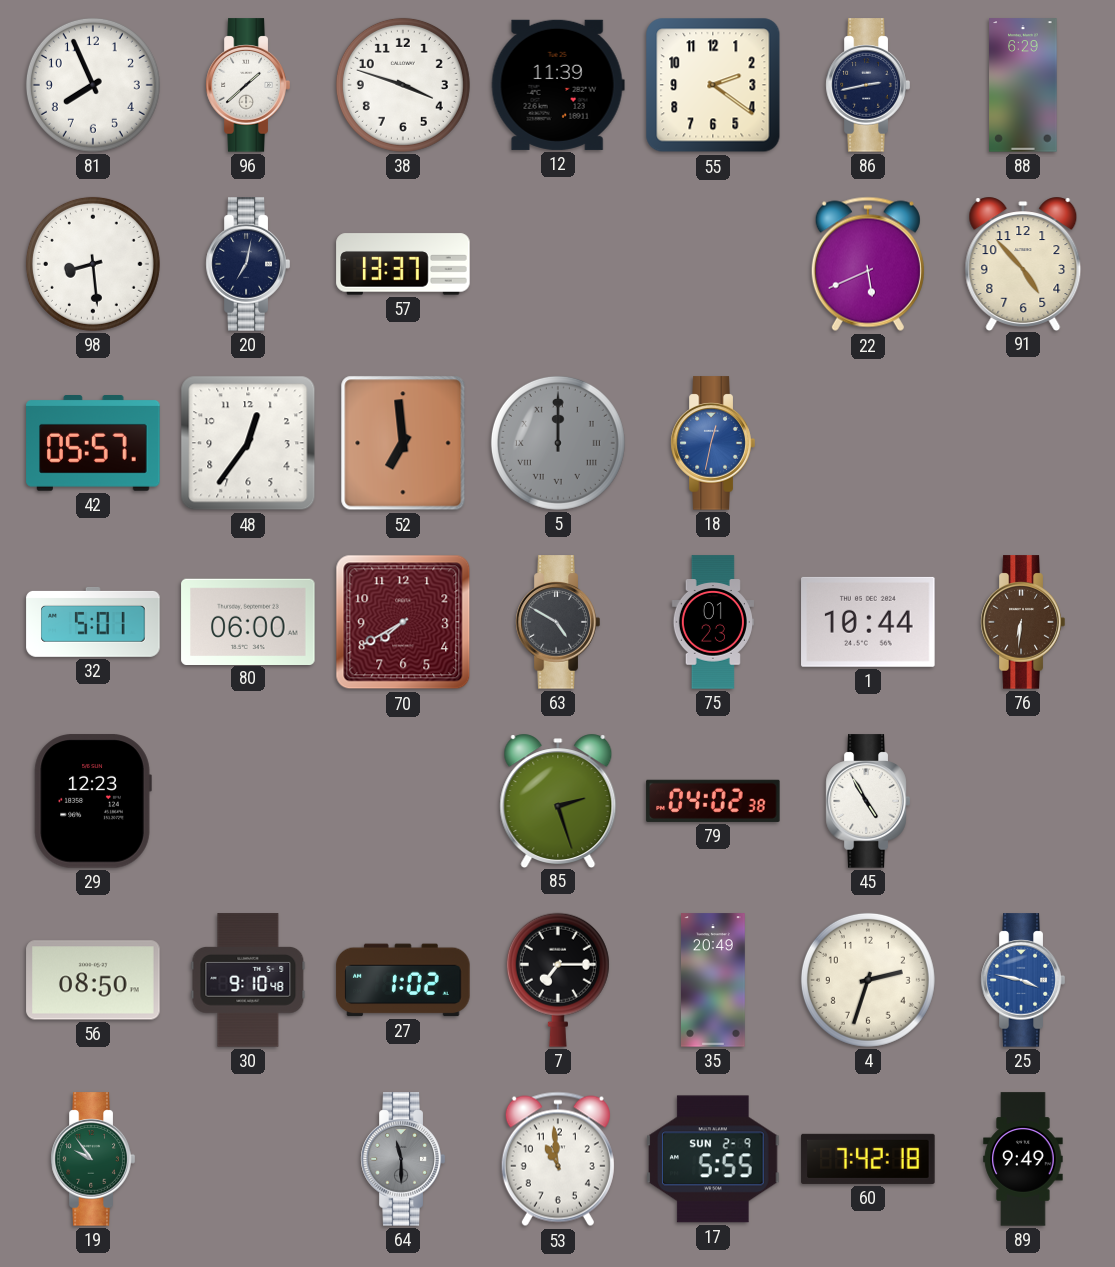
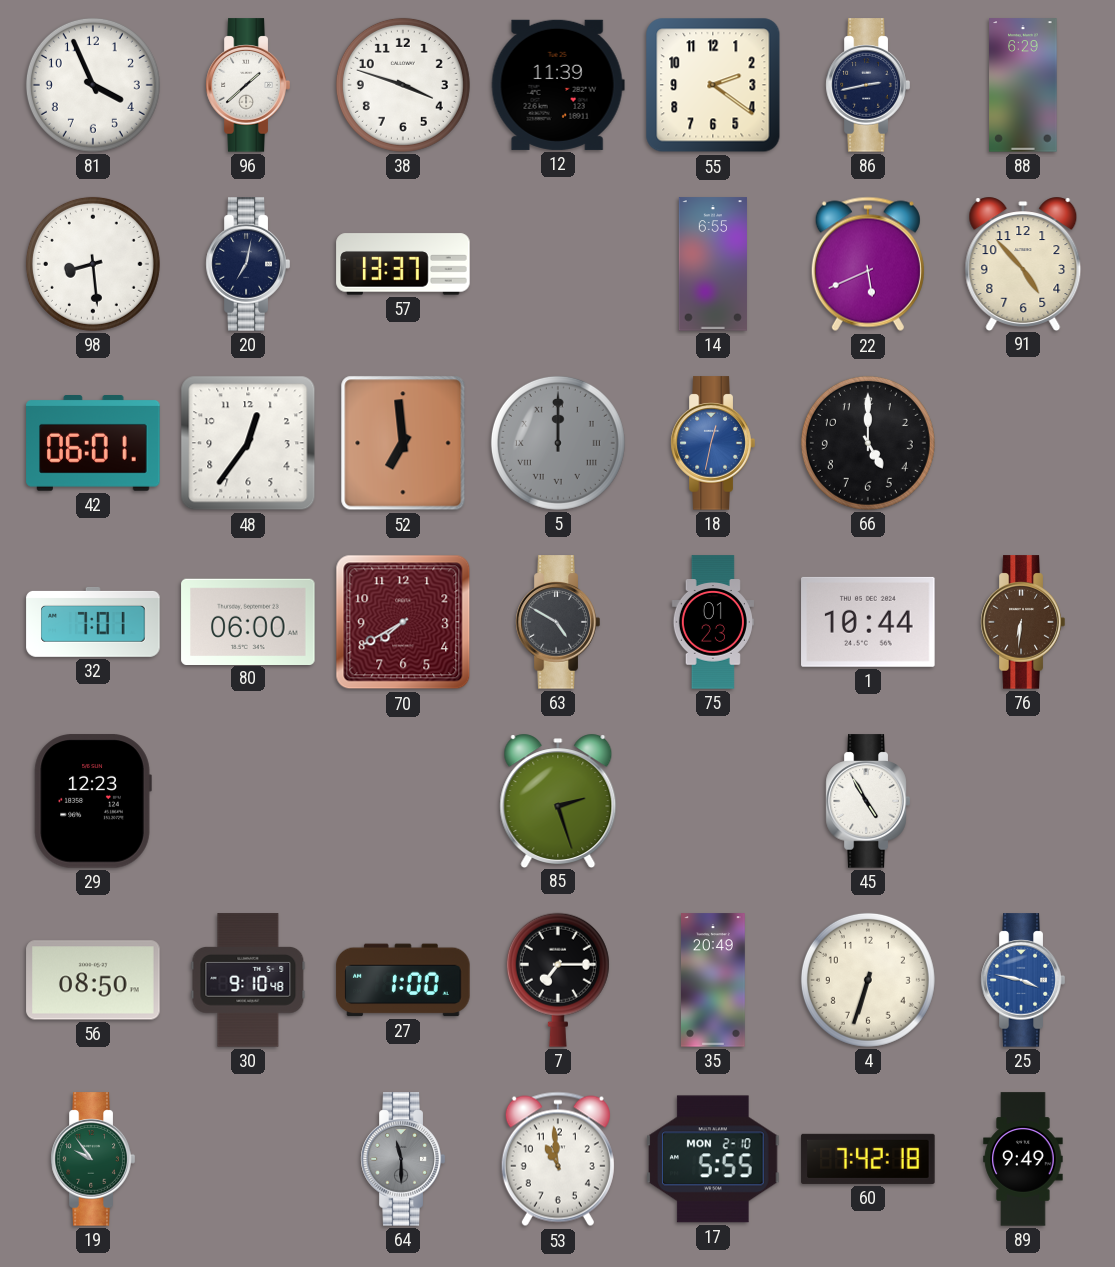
81: 7:56 -> 3:56
14: none -> 6:55
42: 05:57 -> 06:01
66: none -> 5:00
32: 5:01 -> 7:01
79: 04:02 -> none
27: 1:02 -> 1:00
4: 2:33 -> 6:33
17 date: SUN 2-9 -> MON 2-10
